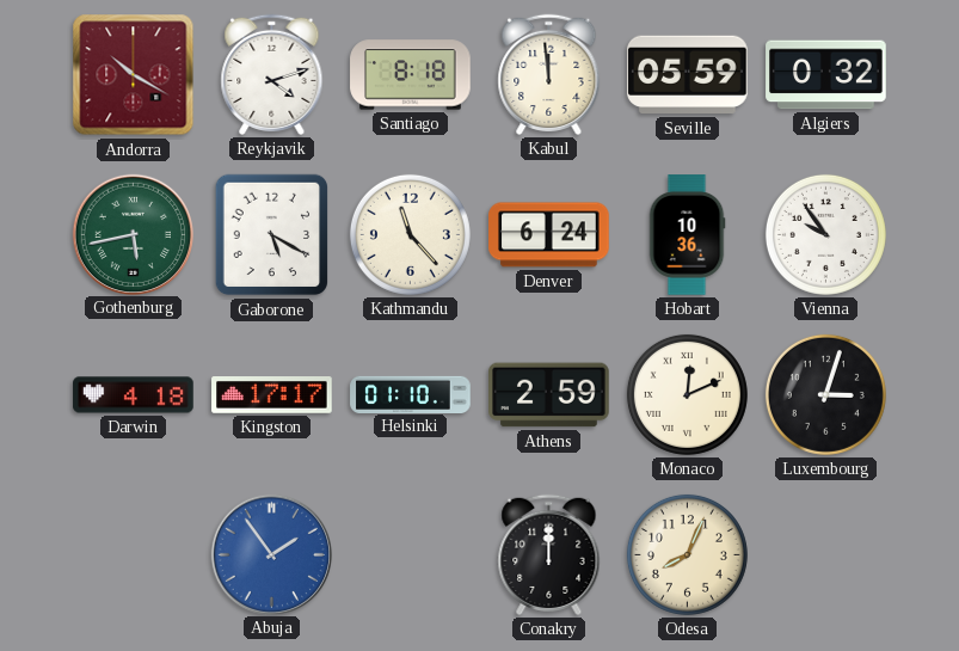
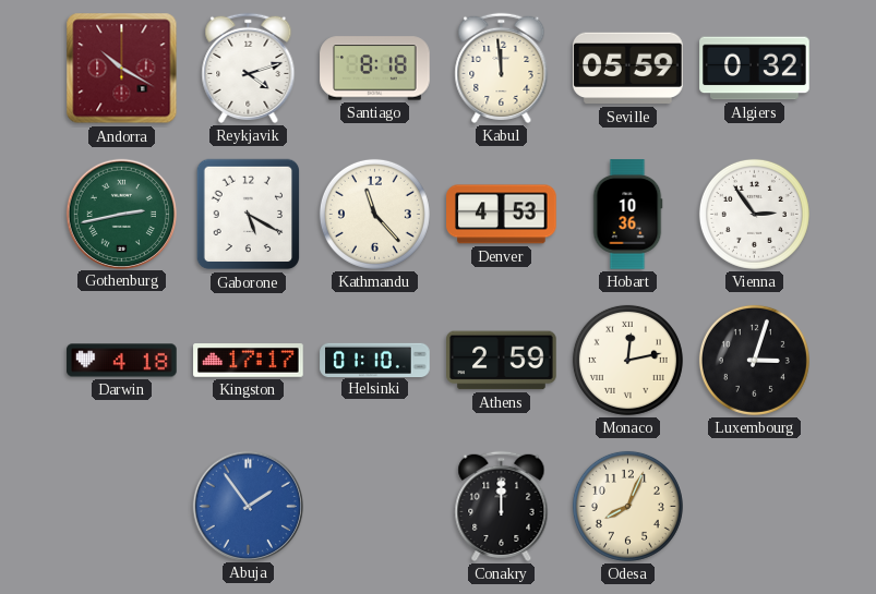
Gothenburg: 5:43 -> 2:43
Denver: 6:24 -> 4:53
Vienna: 9:54 -> 2:54
Monaco: 12:11 -> 12:13
